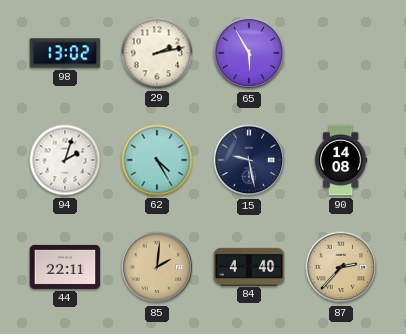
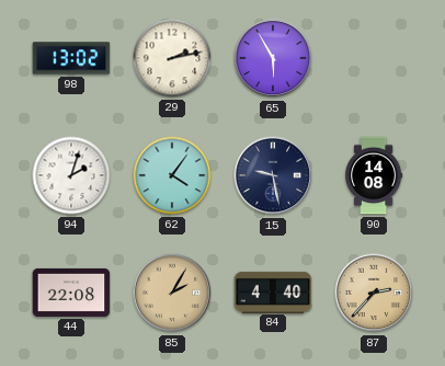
62: 4:25 -> 4:06
44: 22:11 -> 22:08
85: 2:01 -> 2:05
